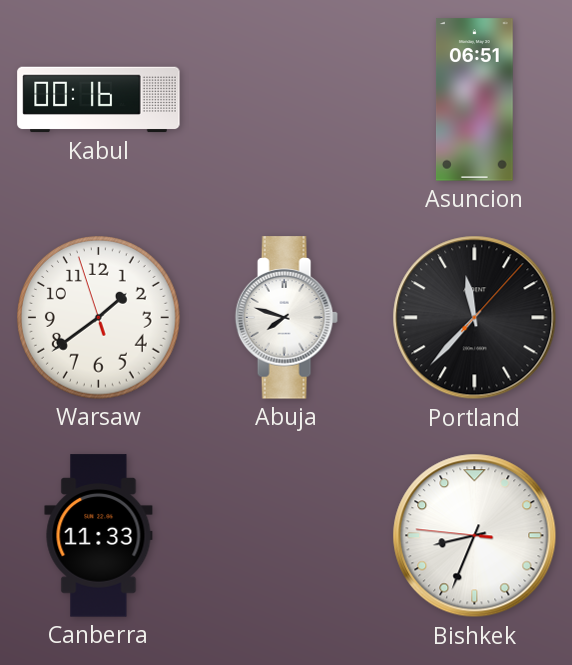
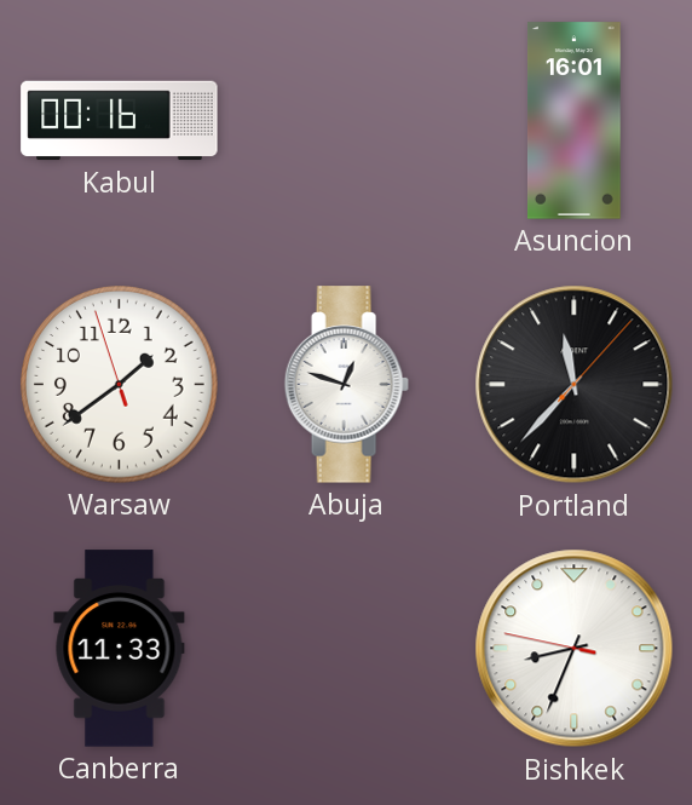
Asuncion: 06:51 -> 16:01
Abuja: 7:48 -> 12:48
Bishkek: 8:33:46 -> 8:33:47
